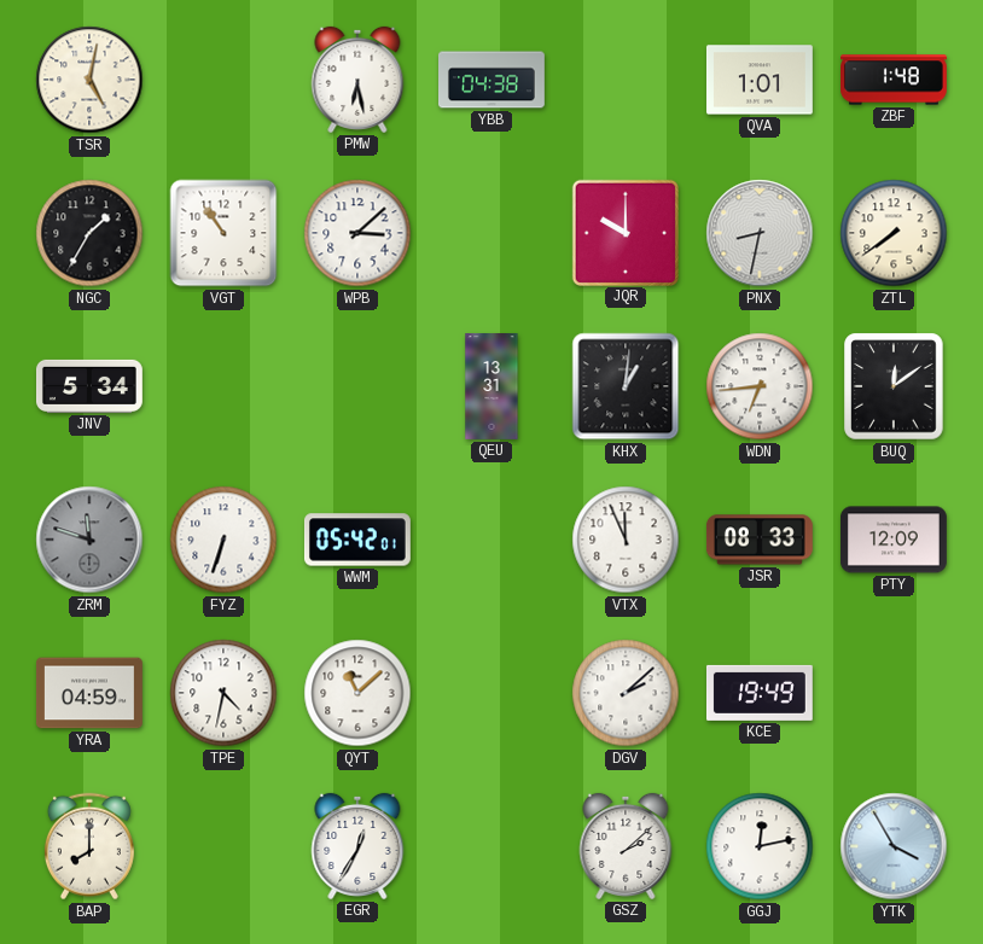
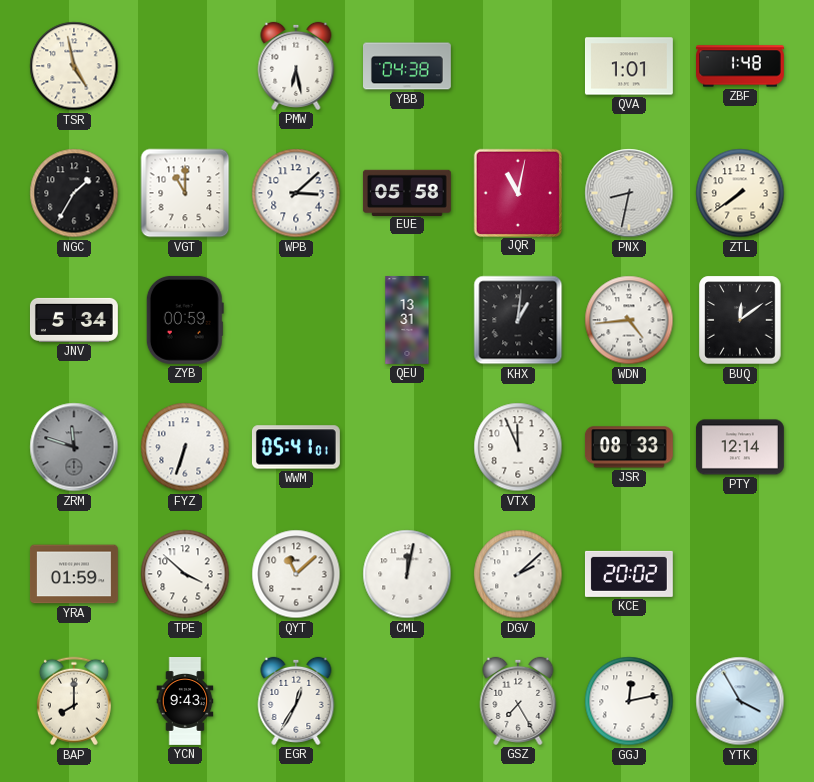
TSR: 5:02 -> 4:58
VGT: 10:54 -> 11:00
EUE: none -> 05:58
JQR: 10:00 -> 11:02
ZYB: none -> 00:59
WDN: 6:44 -> 4:44
WWM: 05:42 -> 05:41
PTY: 12:09 -> 12:14
YRA: 04:59 -> 01:59
TPE: 4:32 -> 3:52
CML: none -> 12:02
KCE: 19:49 -> 20:02
YCN: none -> 9:43
GSZ: 2:08 -> 7:25
